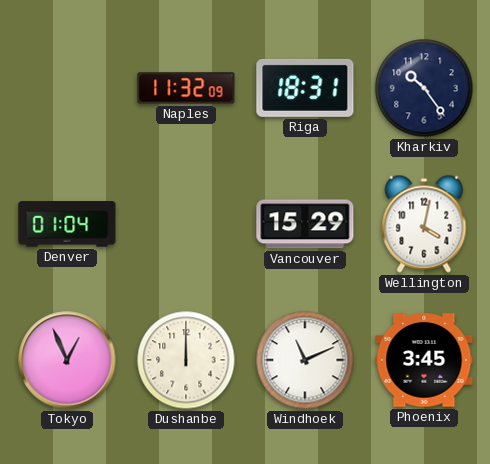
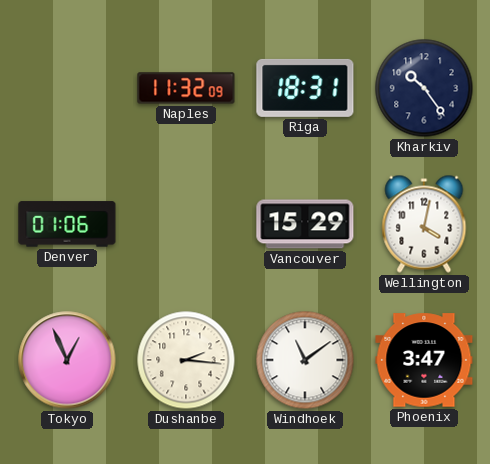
Denver: 01:04 -> 01:06
Dushanbe: 12:00 -> 2:16
Windhoek: 11:11 -> 11:09
Phoenix: 3:45 -> 3:47
